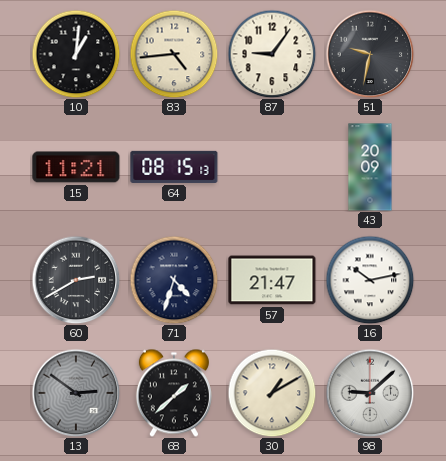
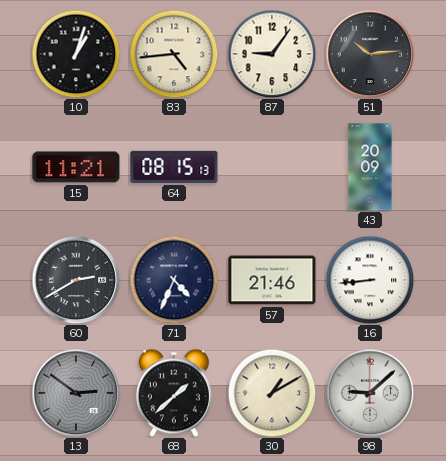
10: 1:01 -> 1:03
51: 9:32 -> 10:14
71: 4:33 -> 4:34
57: 21:47 -> 21:46
16: 10:13 -> 8:44
